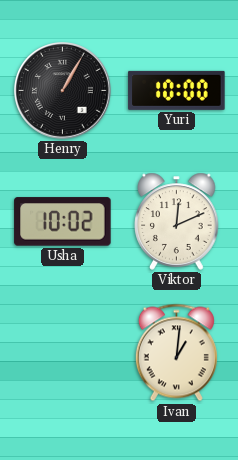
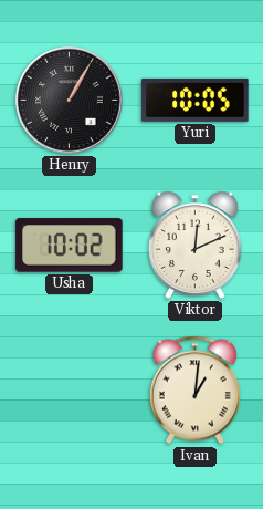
Yuri: 10:00 -> 10:05
